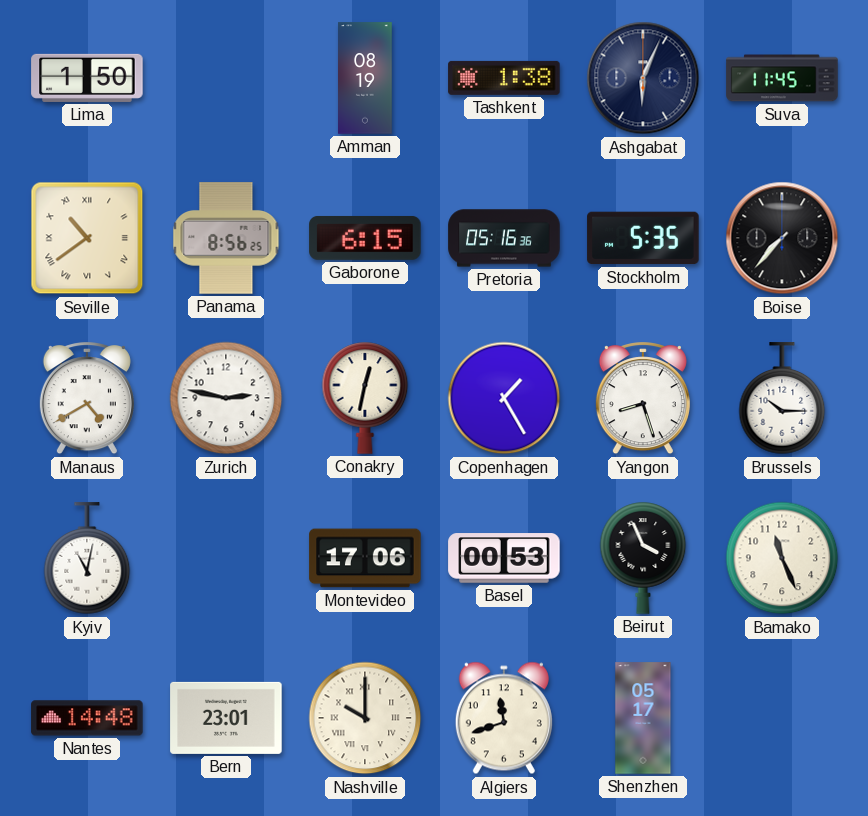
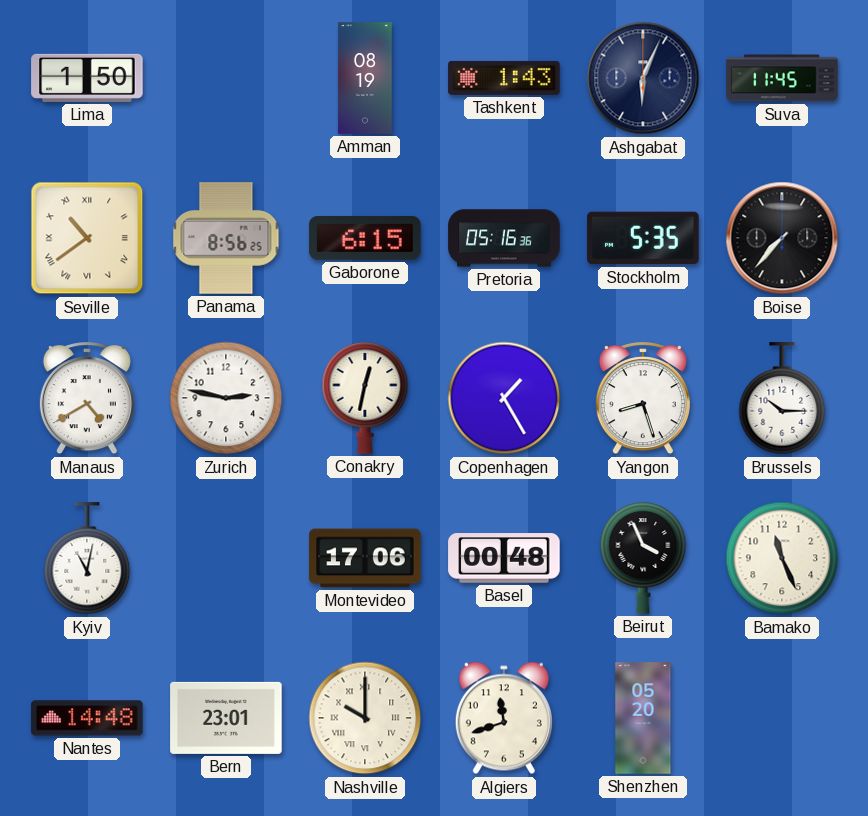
Tashkent: 1:38 -> 1:43
Basel: 00:53 -> 00:48
Shenzhen: 05:17 -> 05:20
